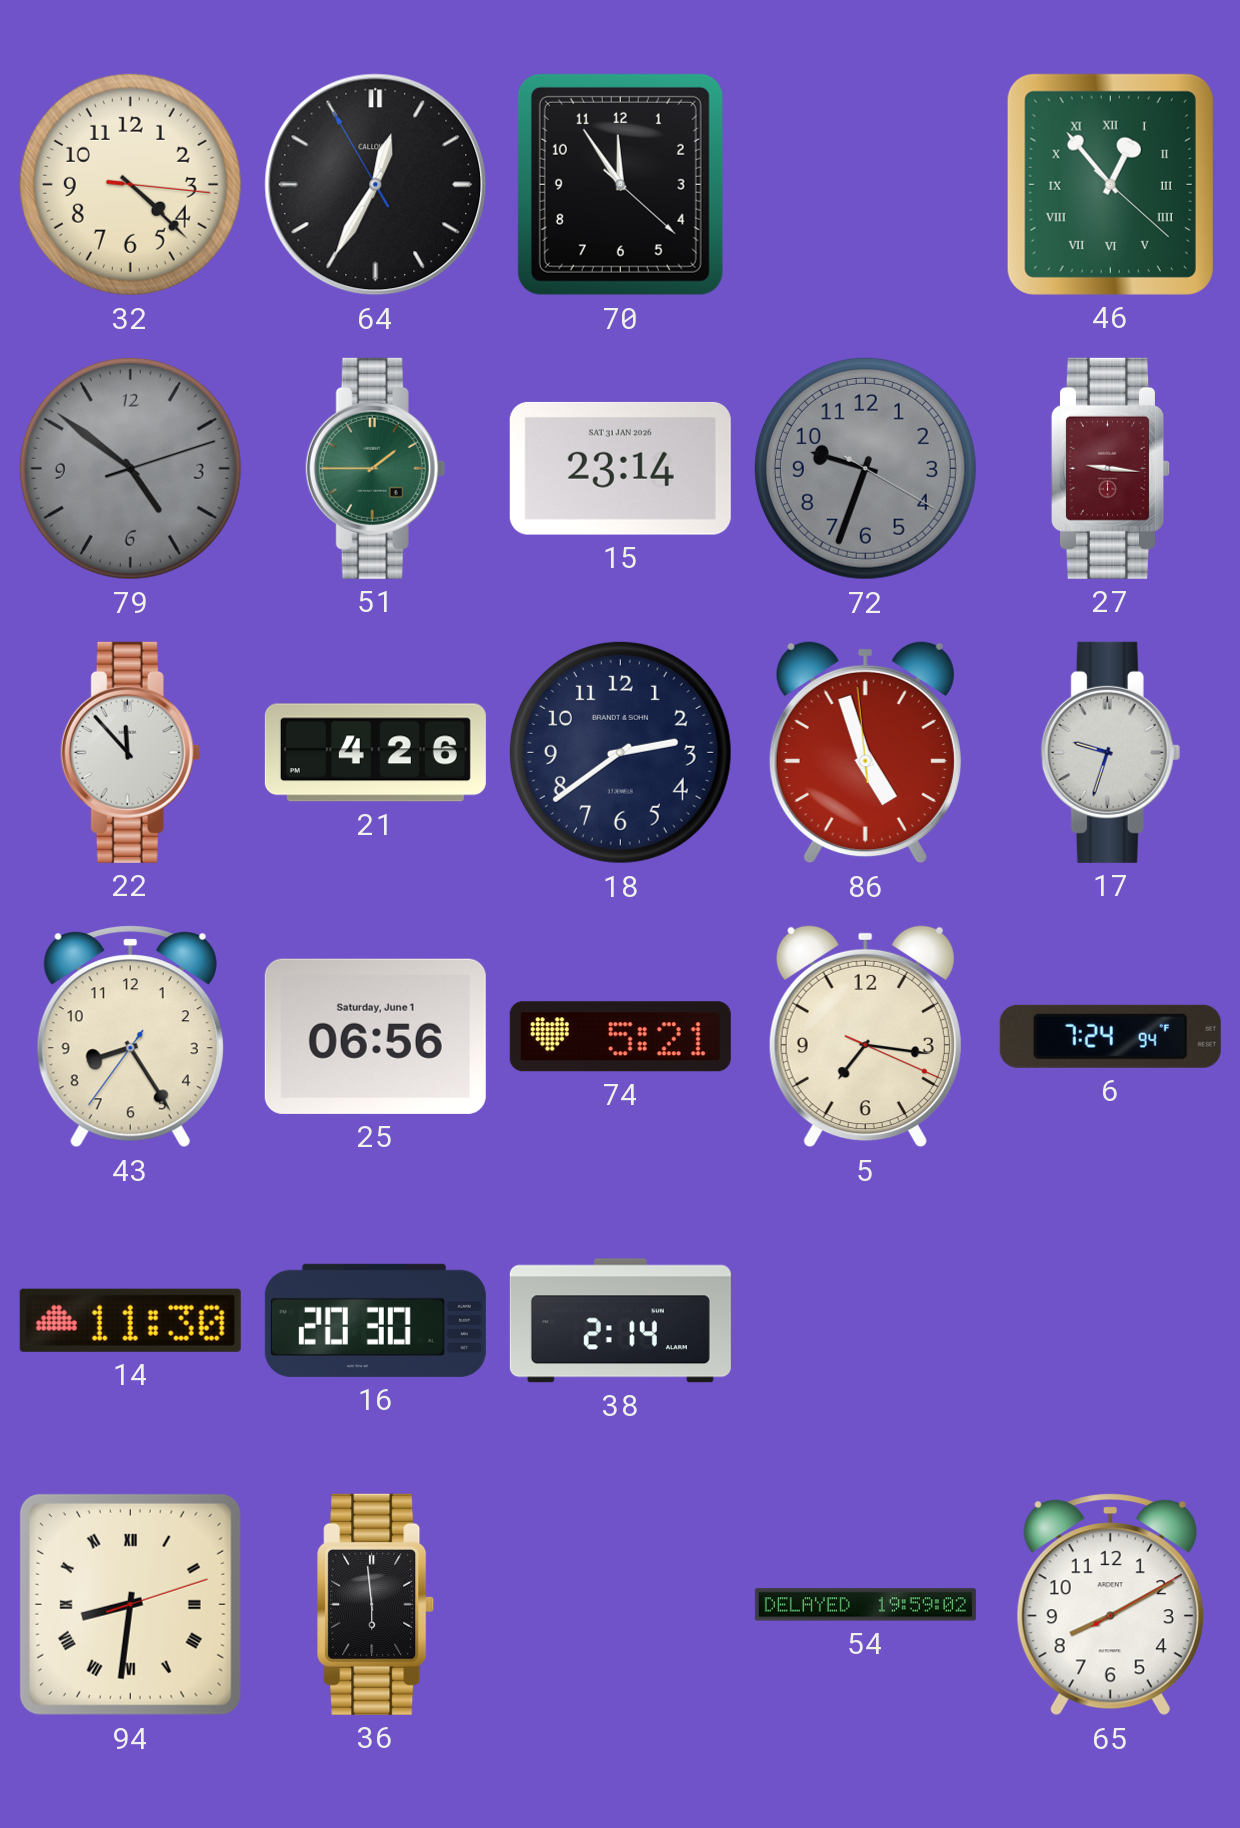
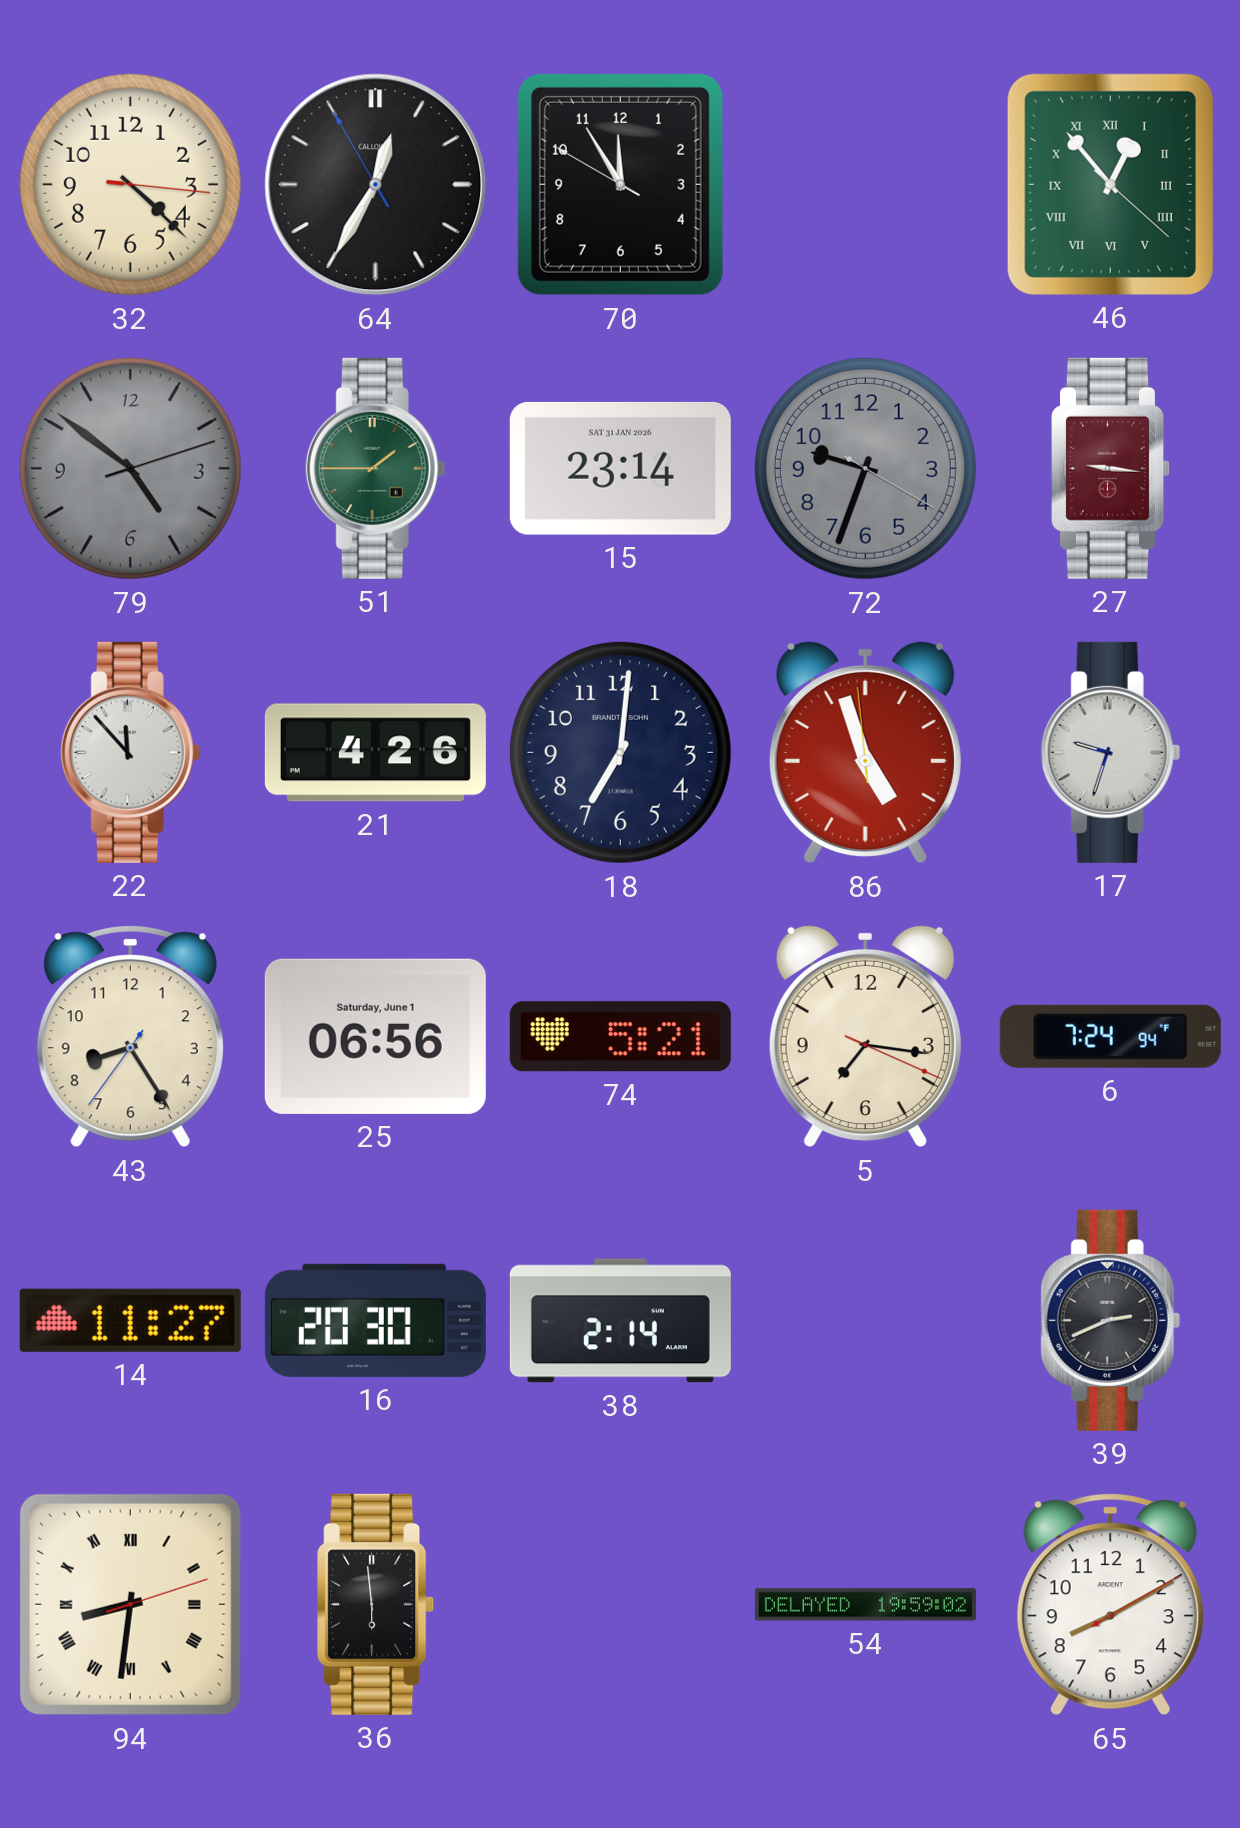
70: 11:54:22 -> 11:54:50
18: 2:39 -> 7:01
14: 11:30 -> 11:27
39: none -> 2:41
